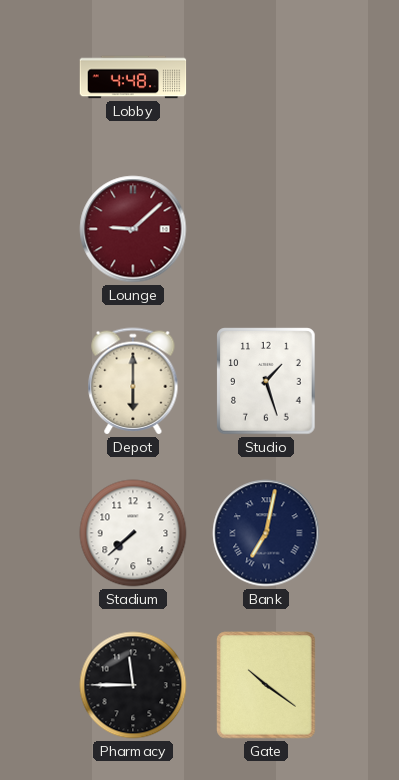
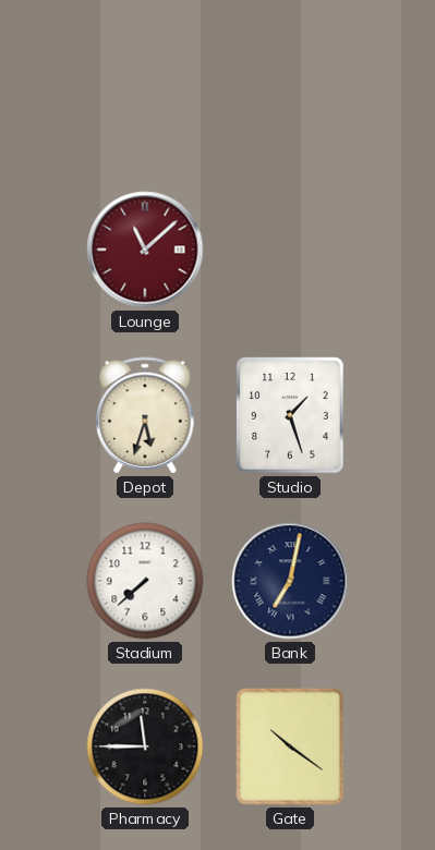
Lobby: 4:48 -> none
Lounge: 9:08 -> 11:08
Depot: 6:00 -> 5:33
